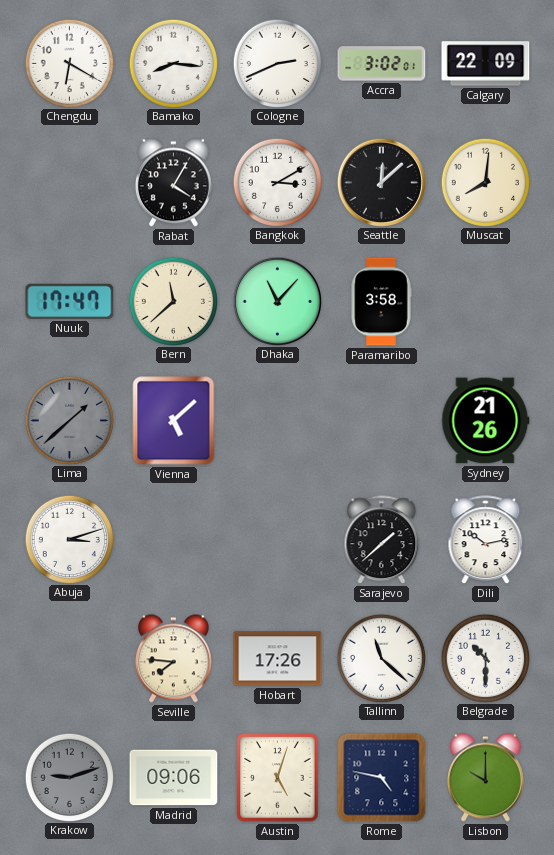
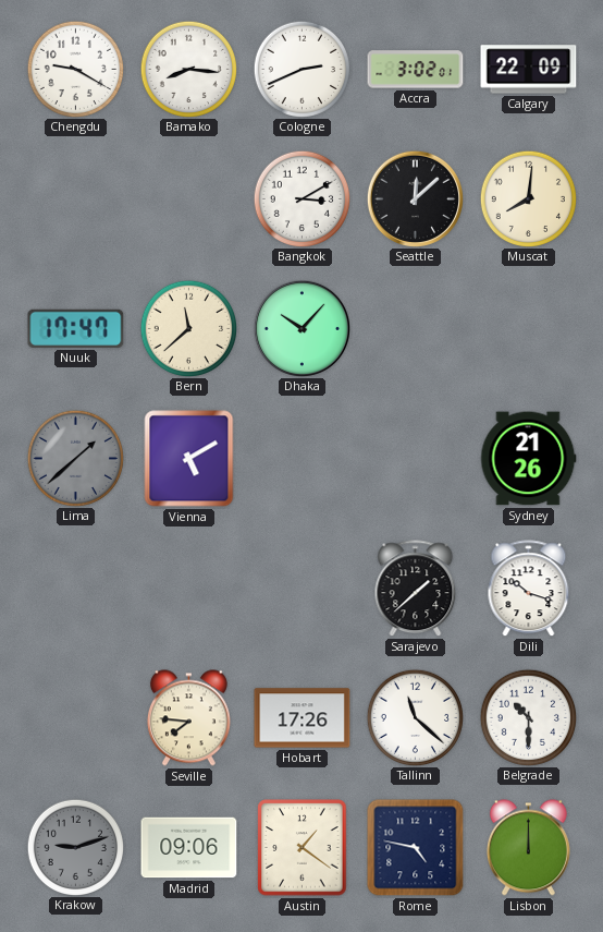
Chengdu: 6:20 -> 9:20
Rabat: 4:05 -> none
Dhaka: 11:07 -> 10:07
Paramaribo: 3:58 -> none
Vienna: 5:08 -> 5:10
Abuja: 3:12 -> none
Dili: 10:13 -> 10:18
Austin: 5:03 -> 1:21
Lisbon: 10:00 -> 12:00
